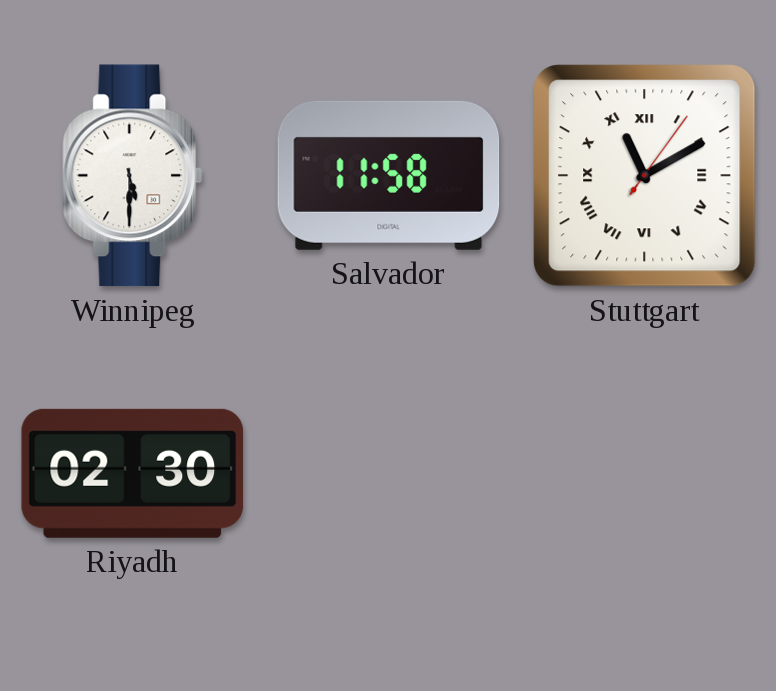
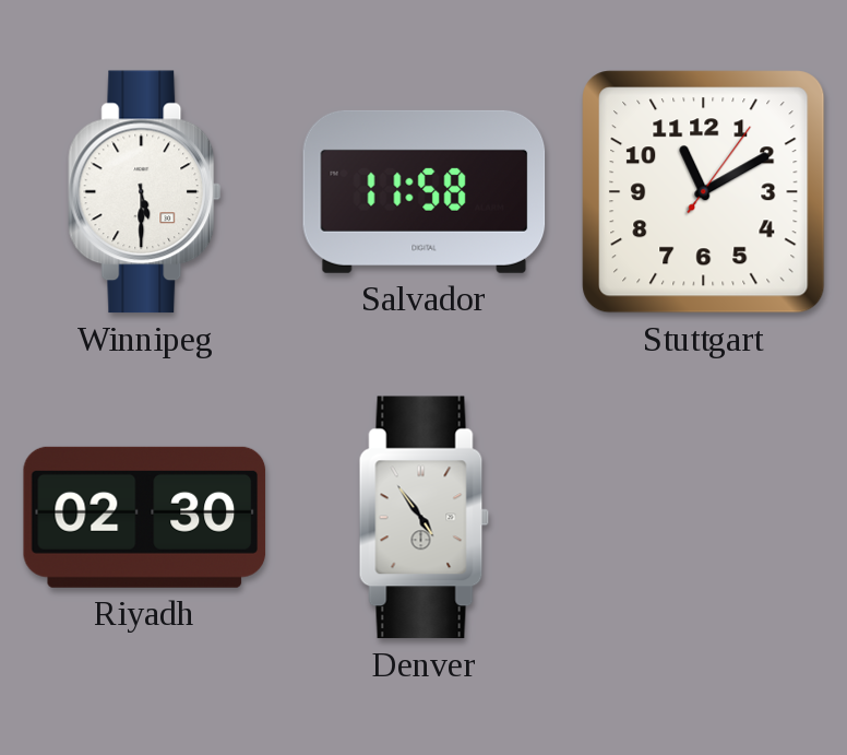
Stuttgart numerals: Roman -> Arabic
Denver: none -> 4:54
